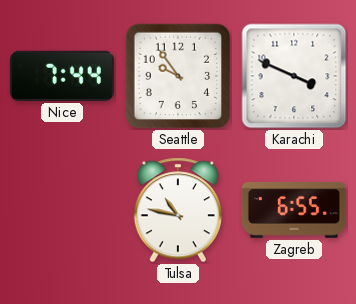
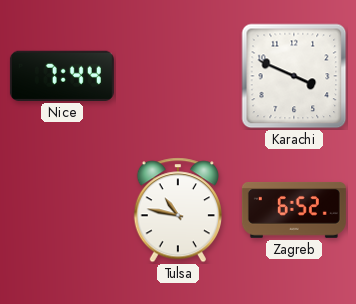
Seattle: 9:54 -> none
Zagreb: 6:55 -> 6:52
